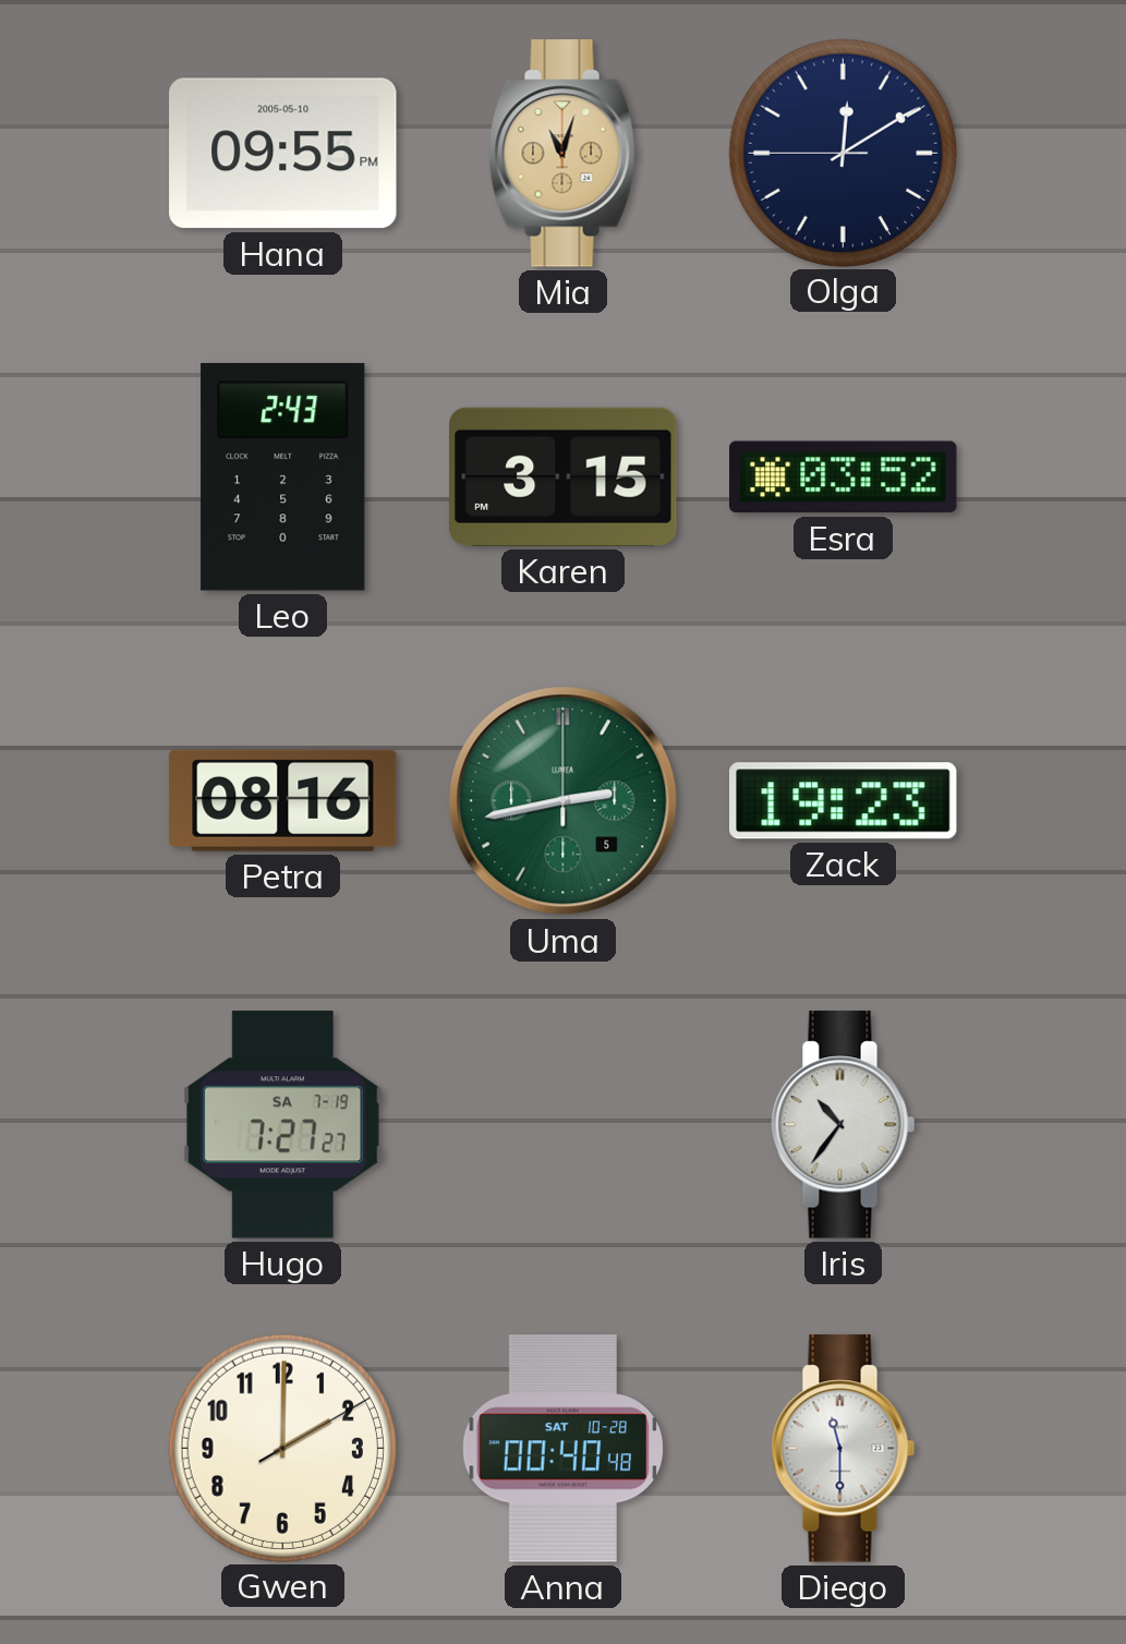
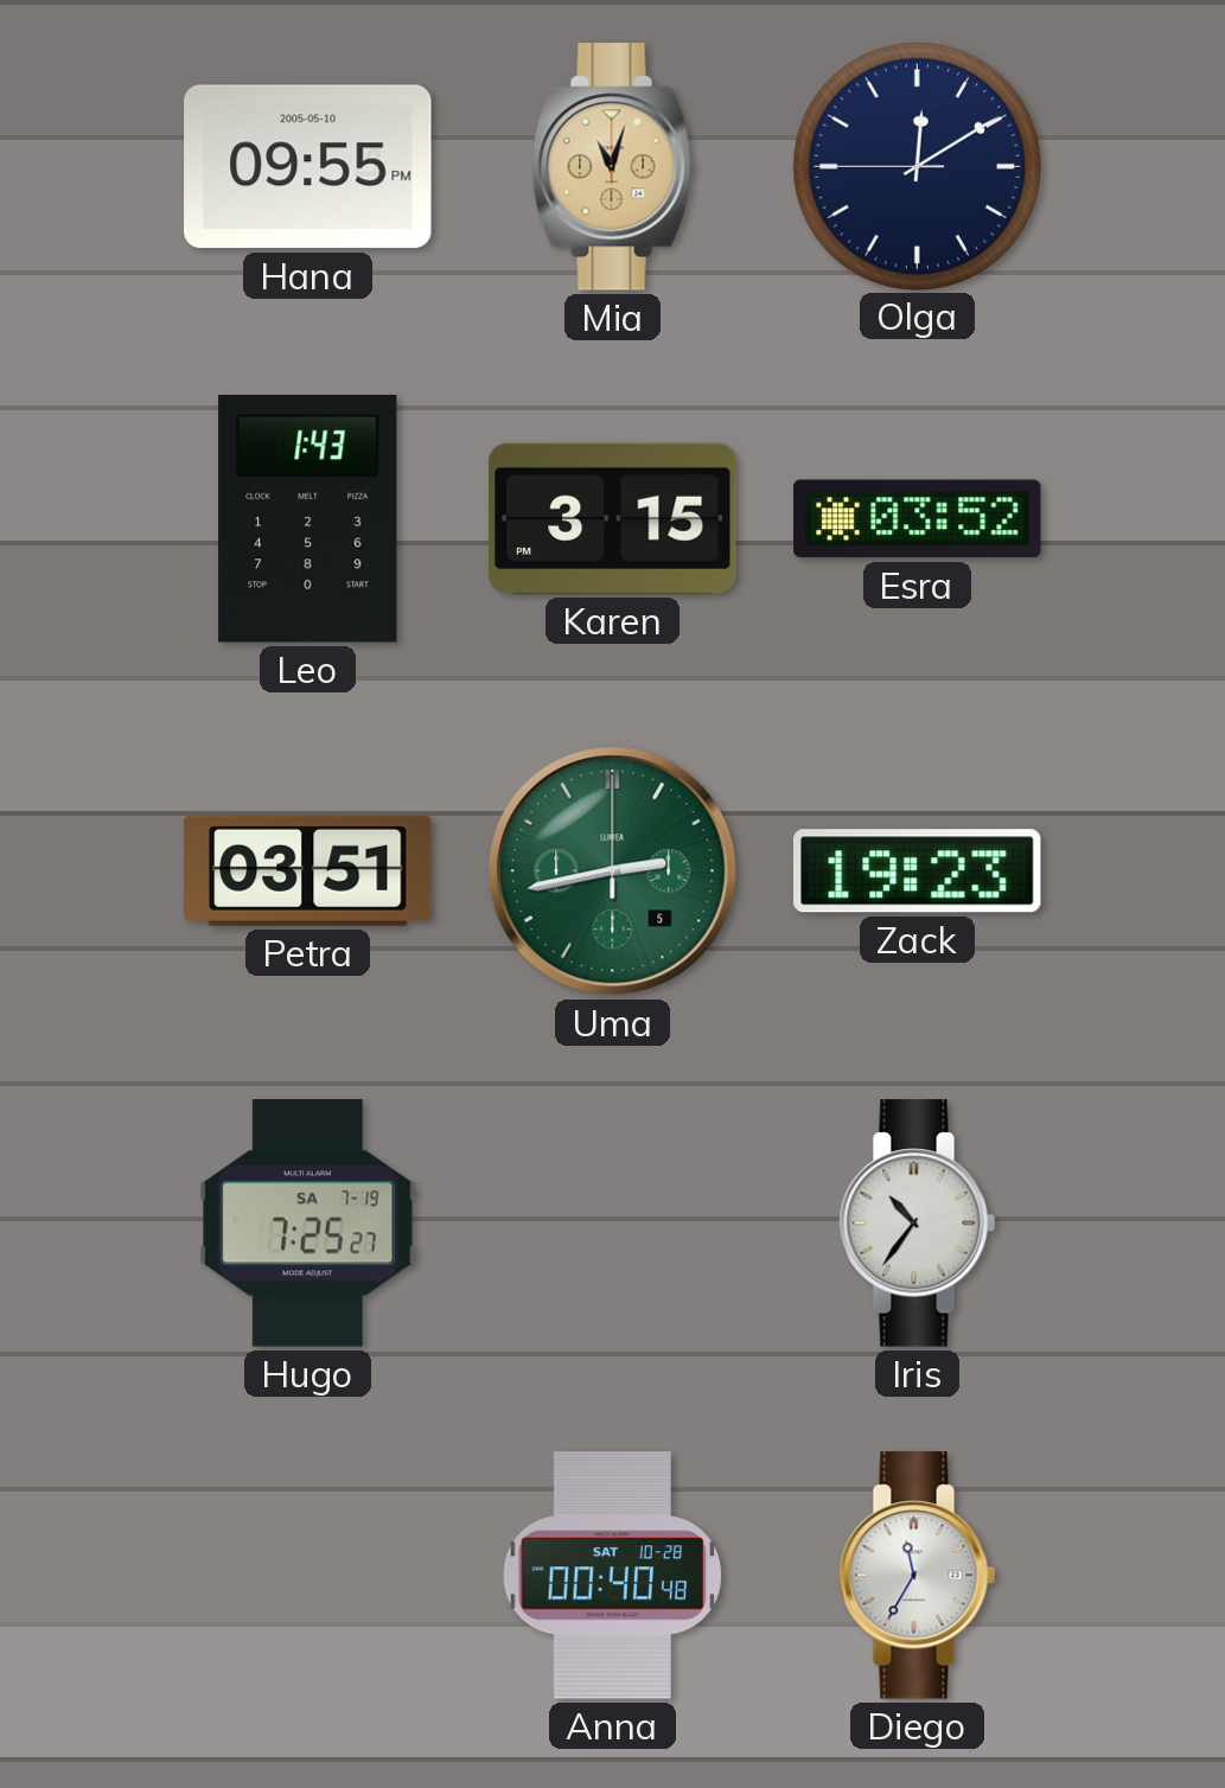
Leo: 2:43 -> 1:43
Petra: 08:16 -> 03:51
Hugo: 7:27 -> 7:25
Gwen: 2:00 -> none
Diego: 11:30 -> 11:35
